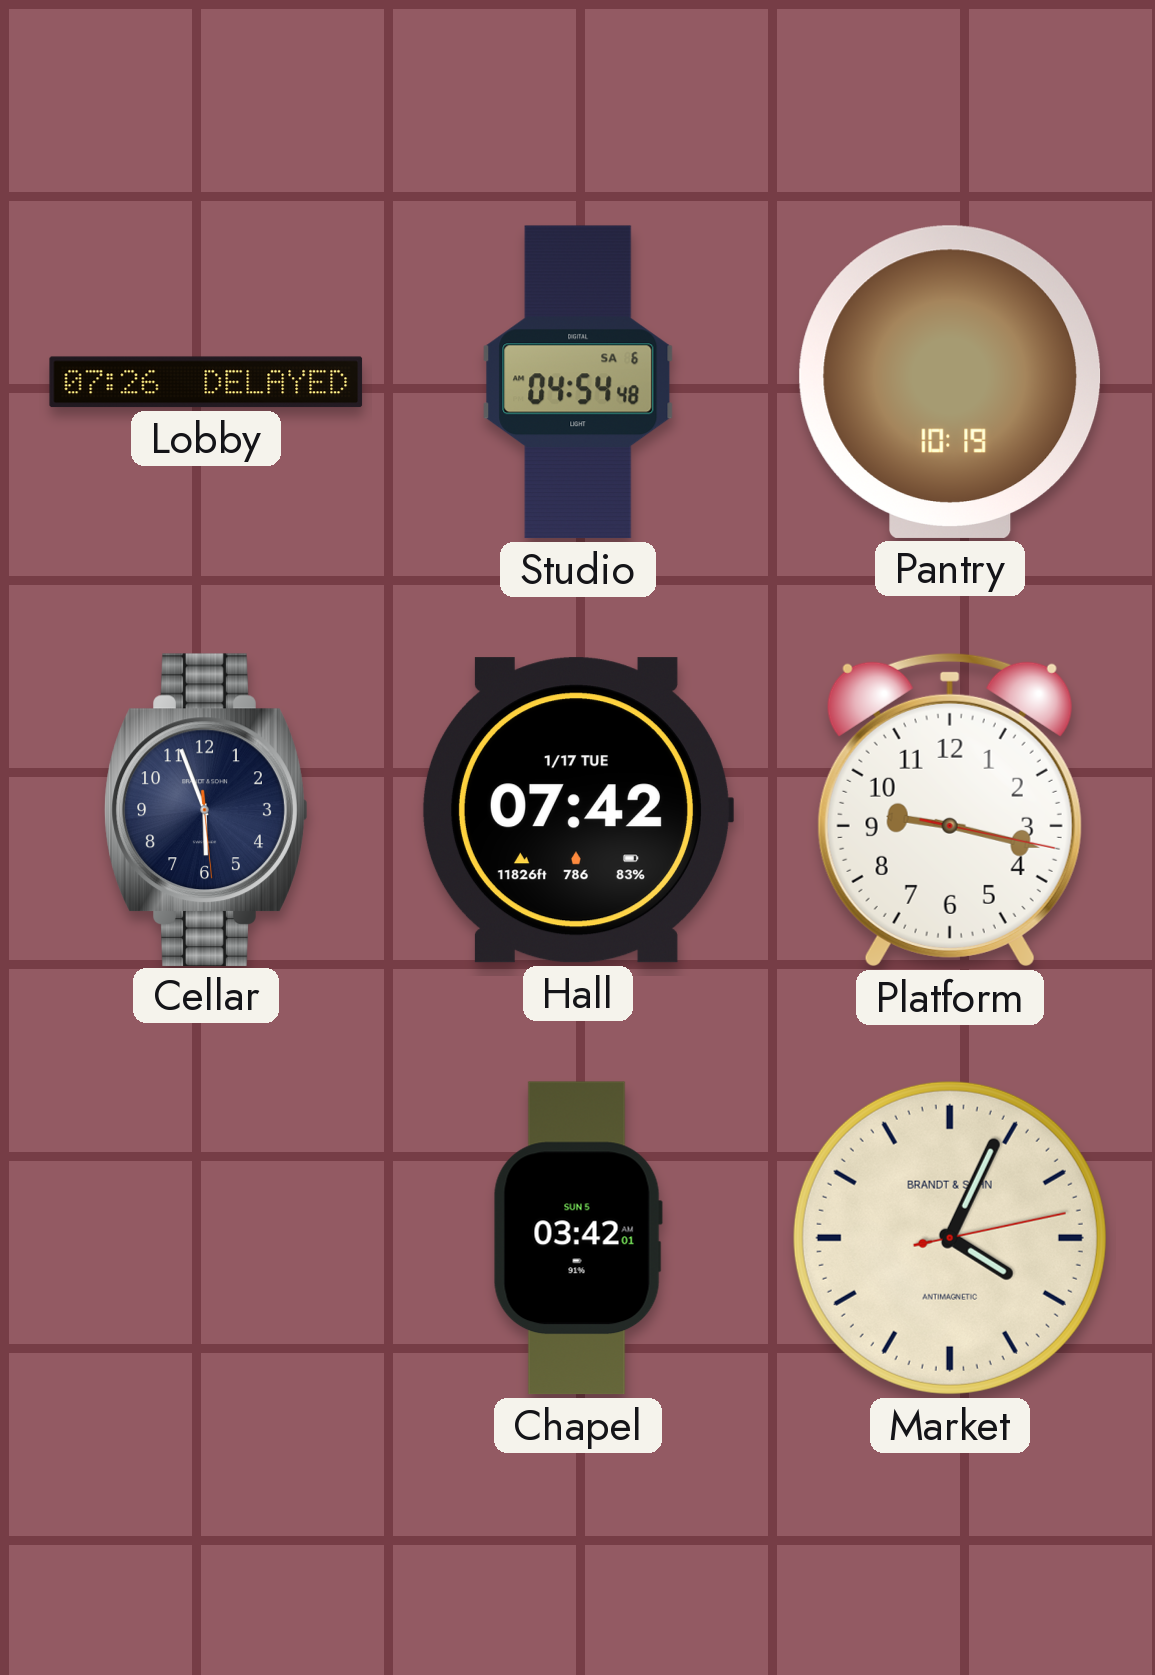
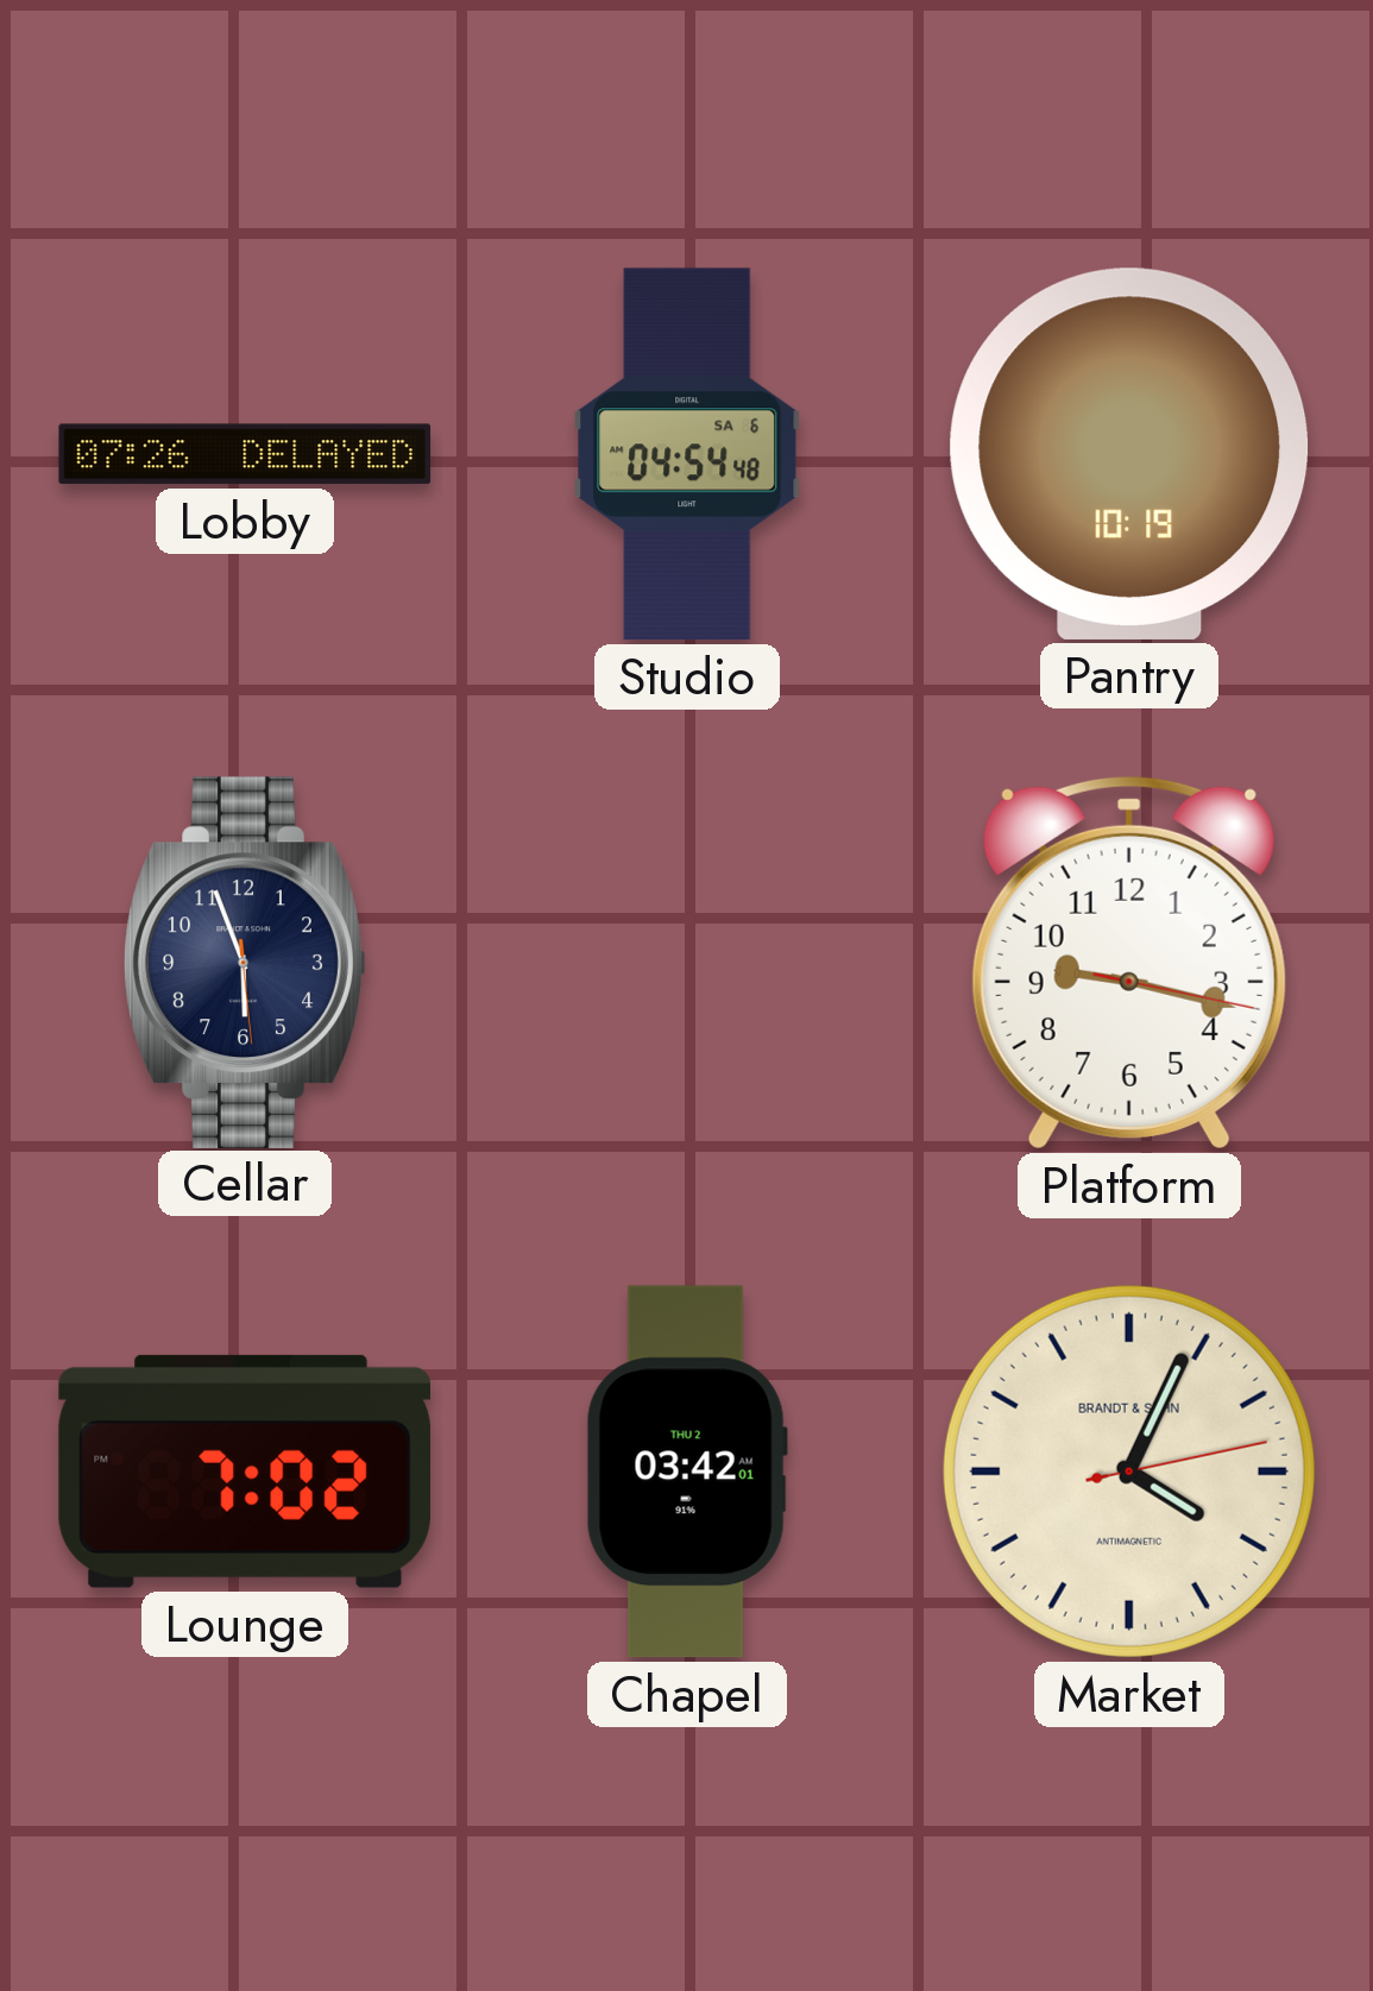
Hall: 07:42 -> none
Lounge: none -> 7:02
Chapel date: SUN 5 -> THU 2
